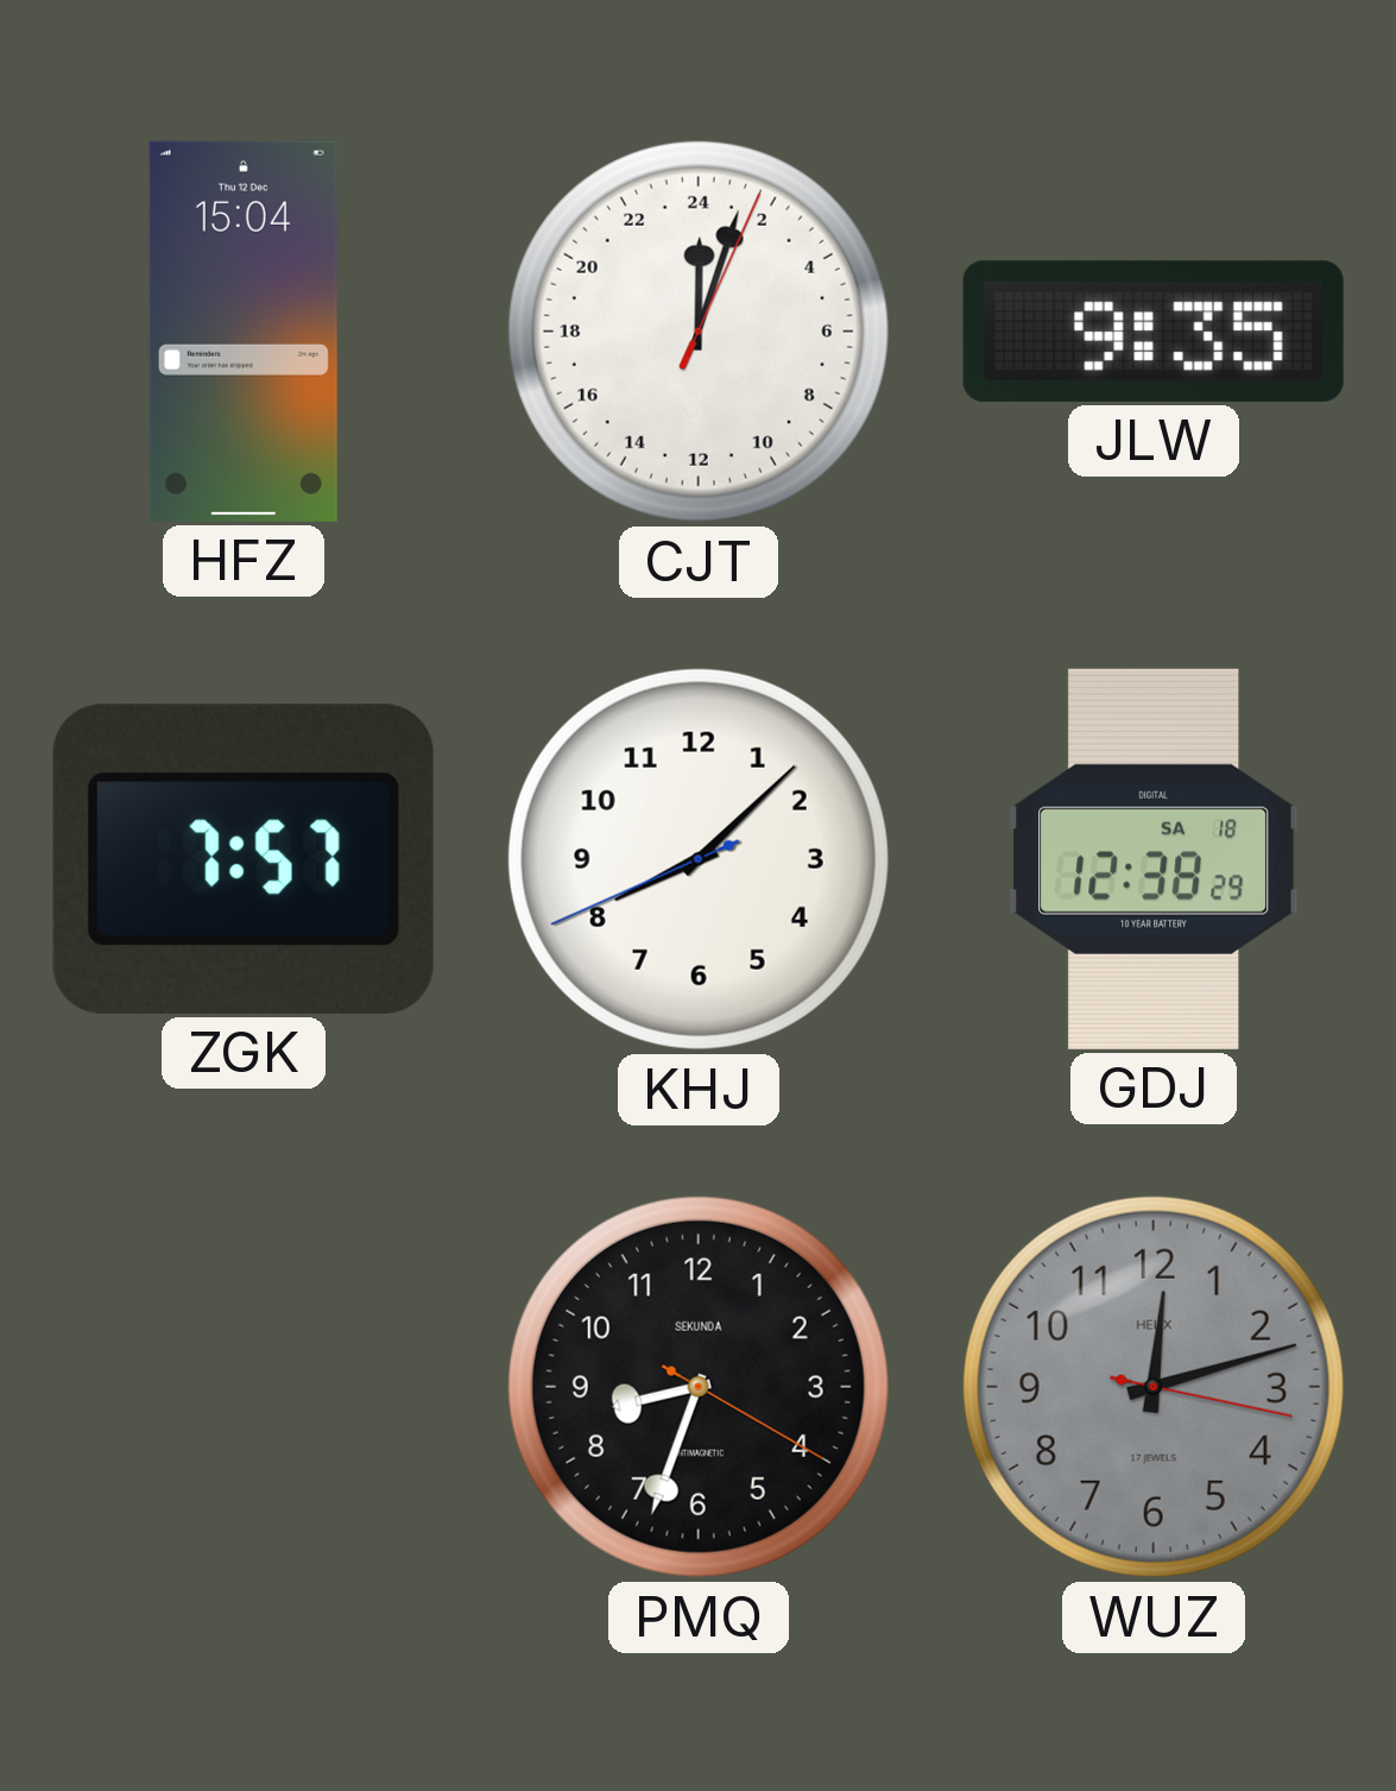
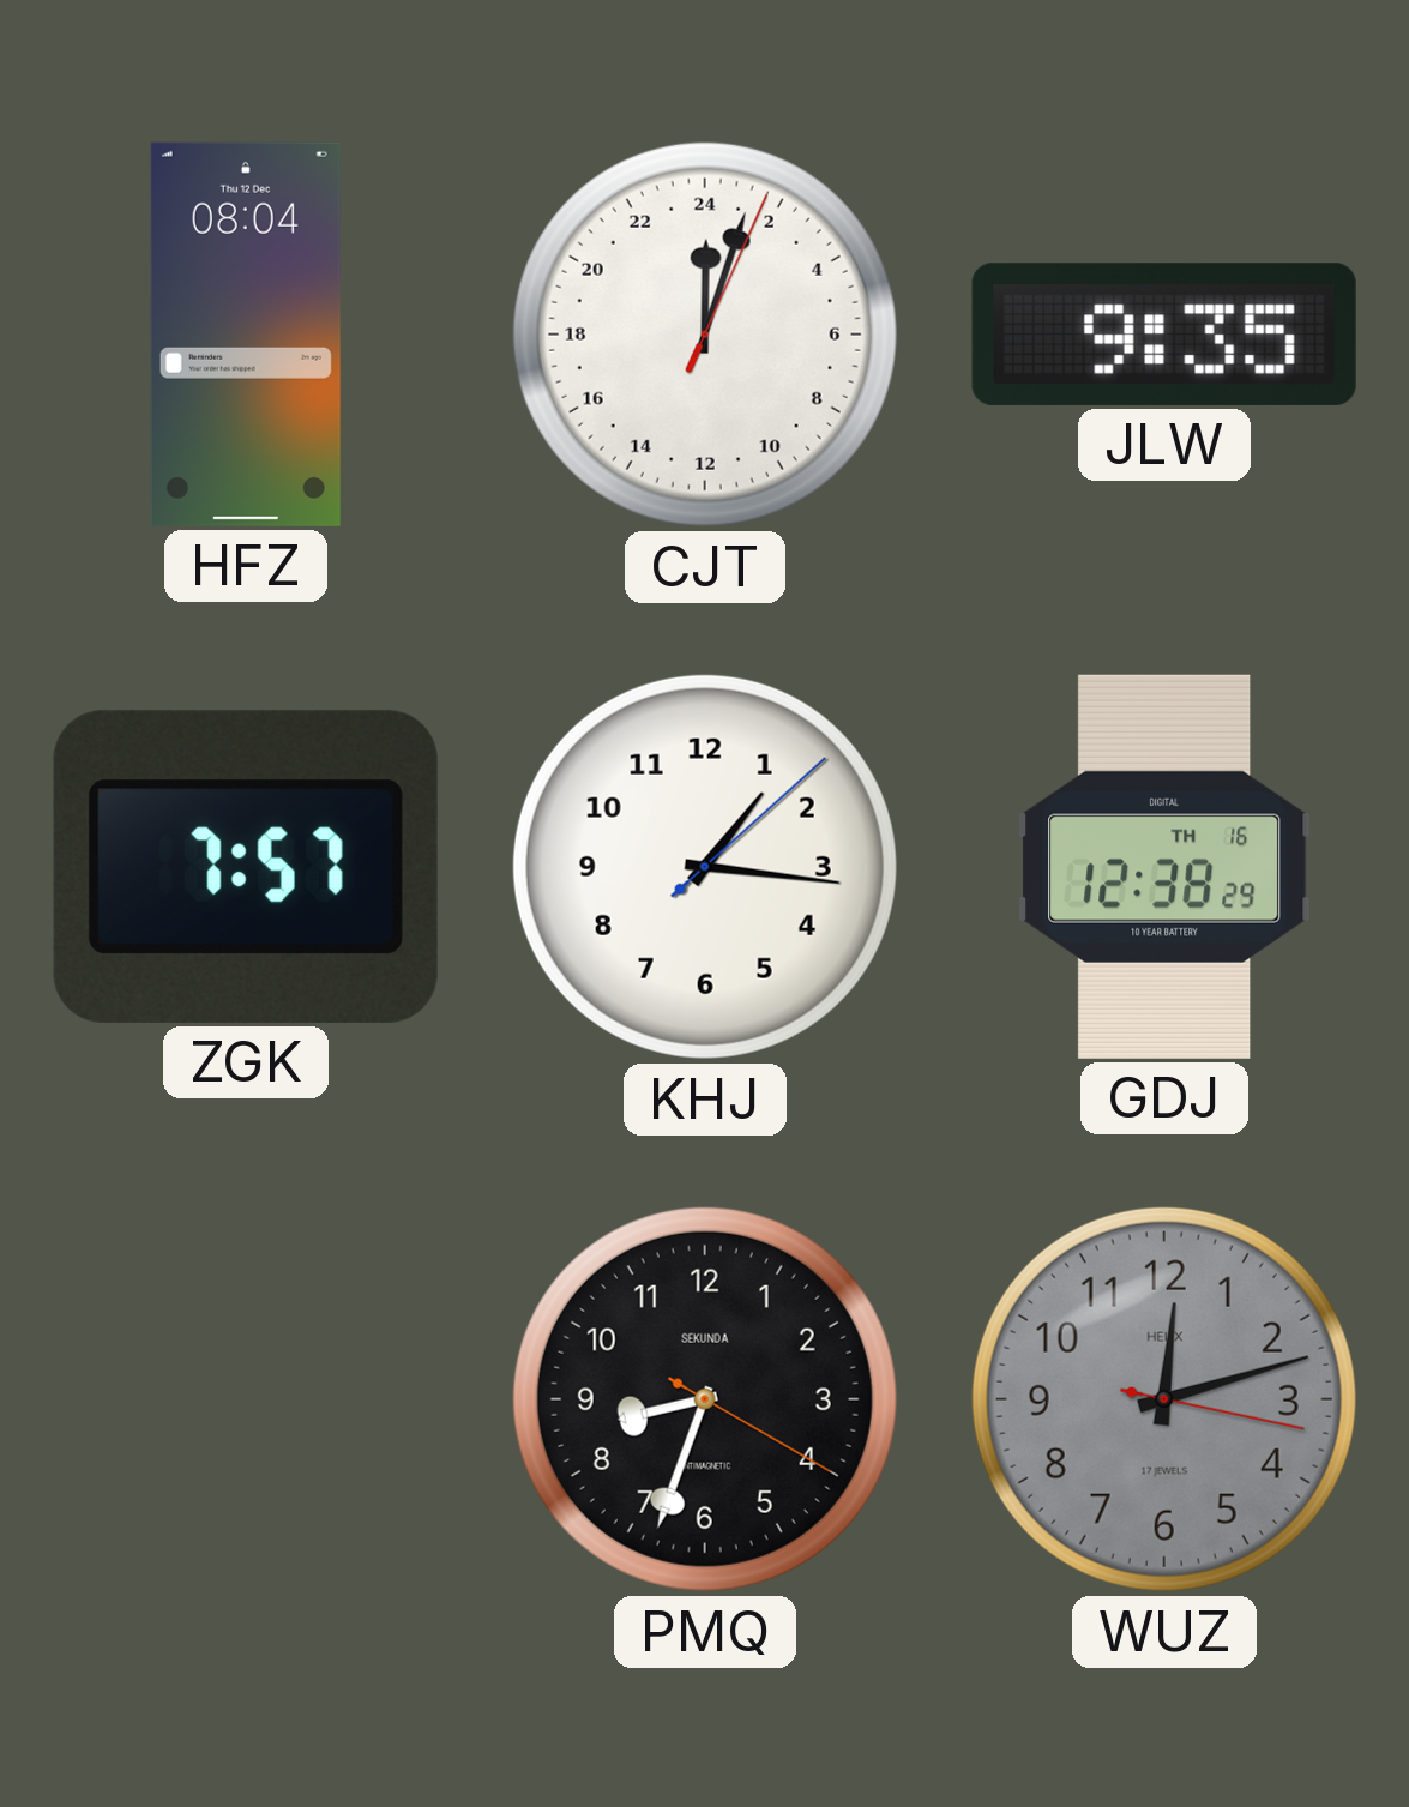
HFZ: 15:04 -> 08:04
KHJ: 8:07 -> 1:16
GDJ date: SA 18 -> TH 16
